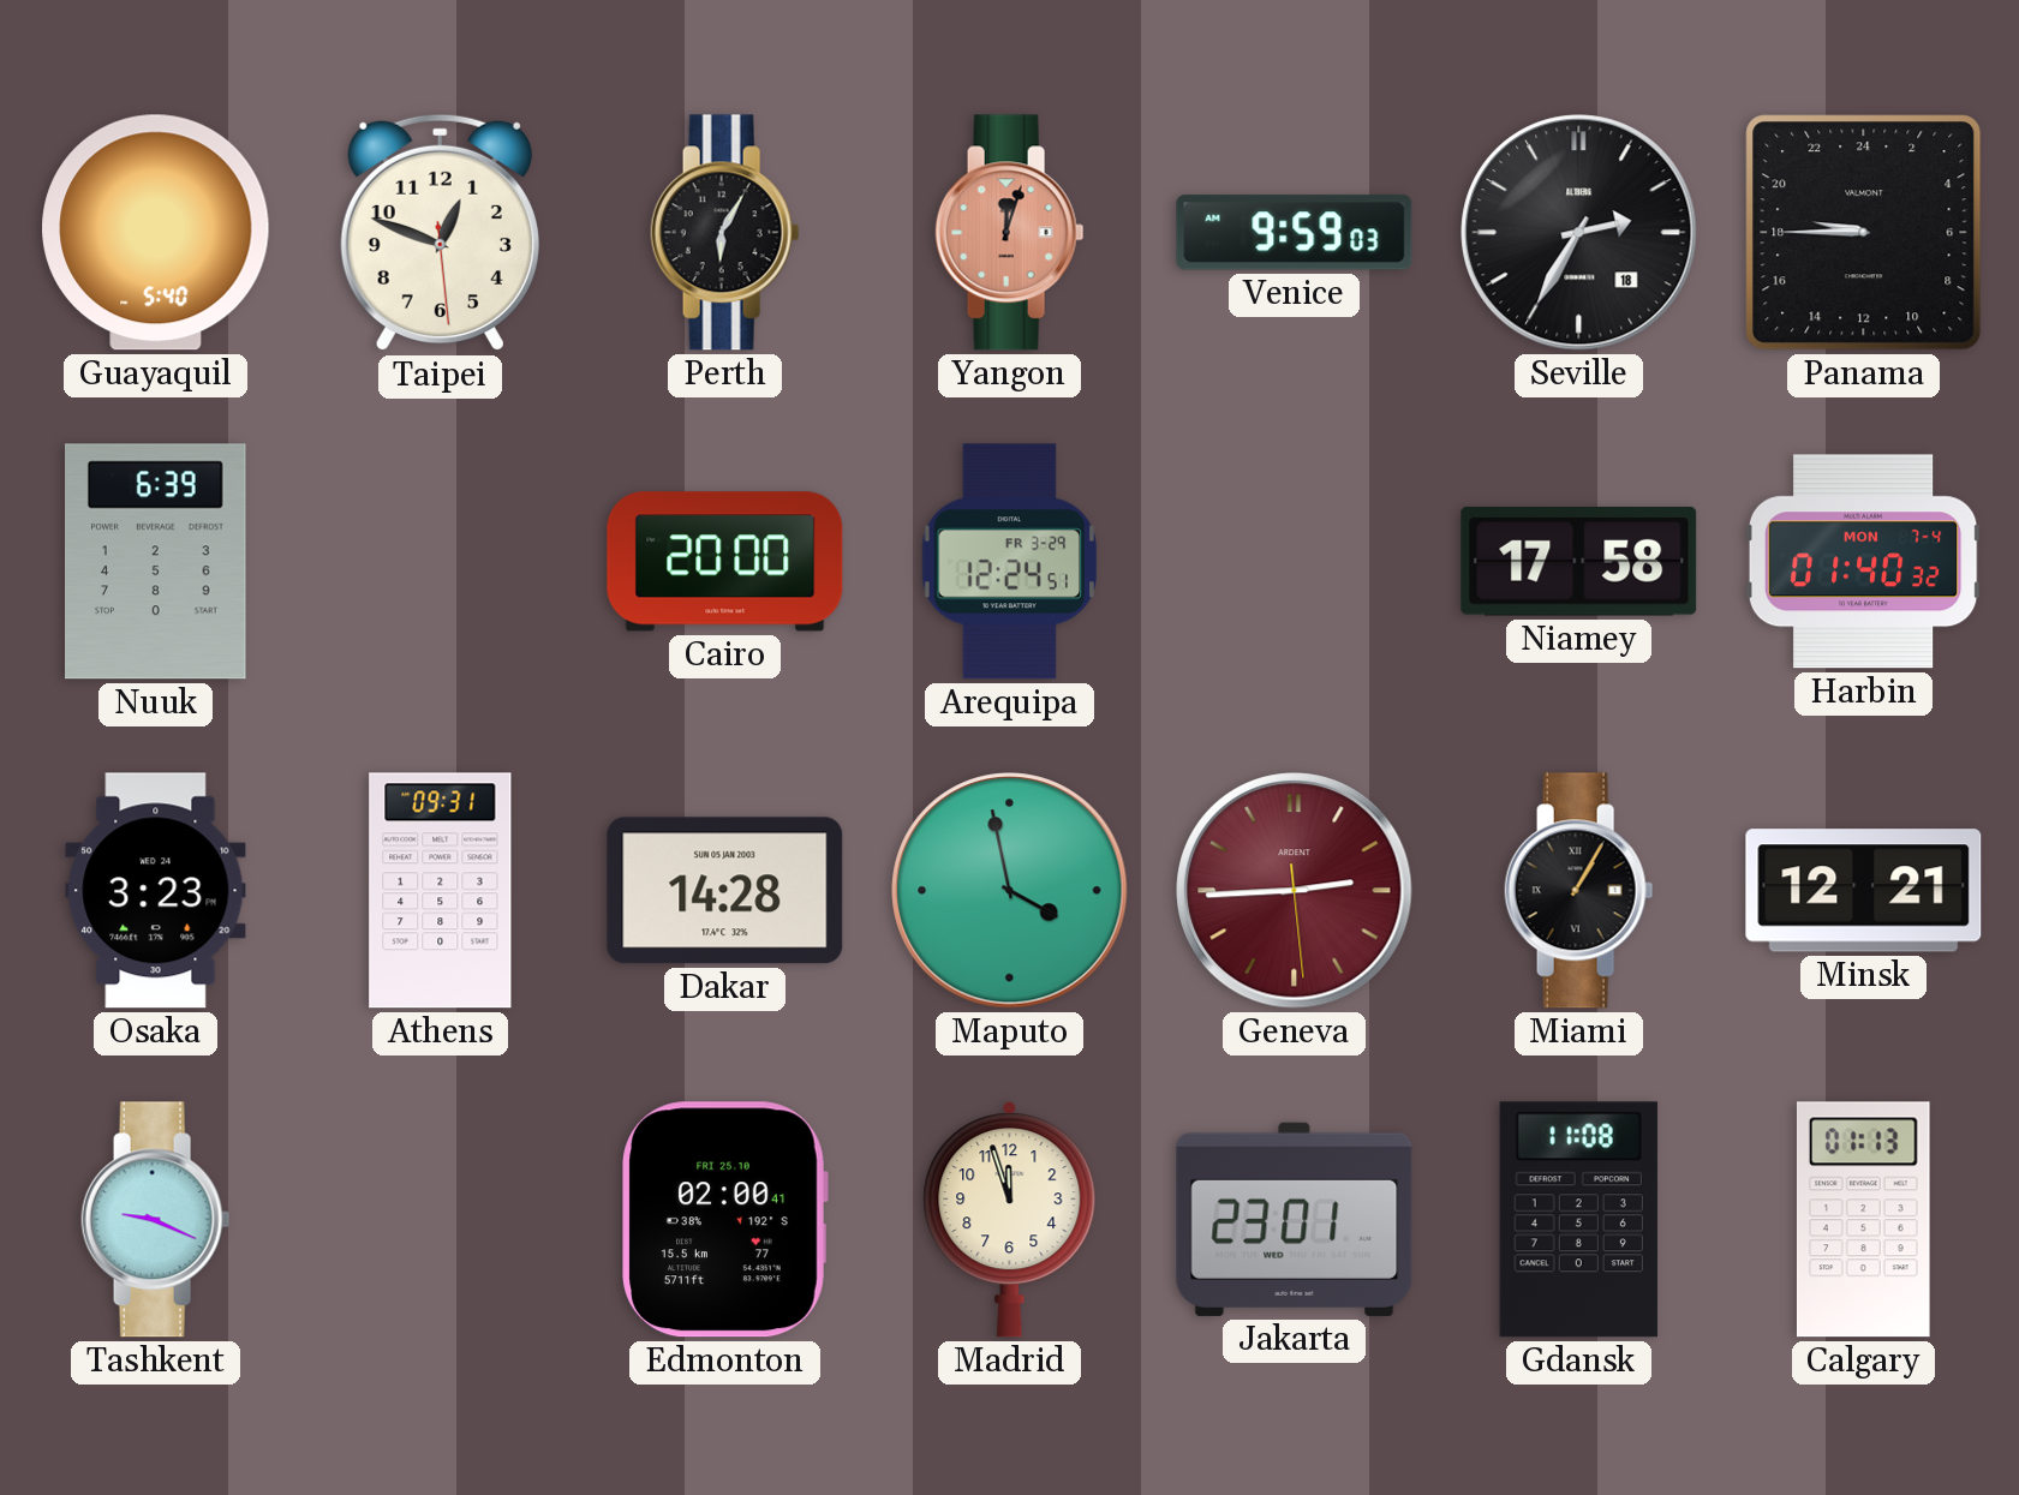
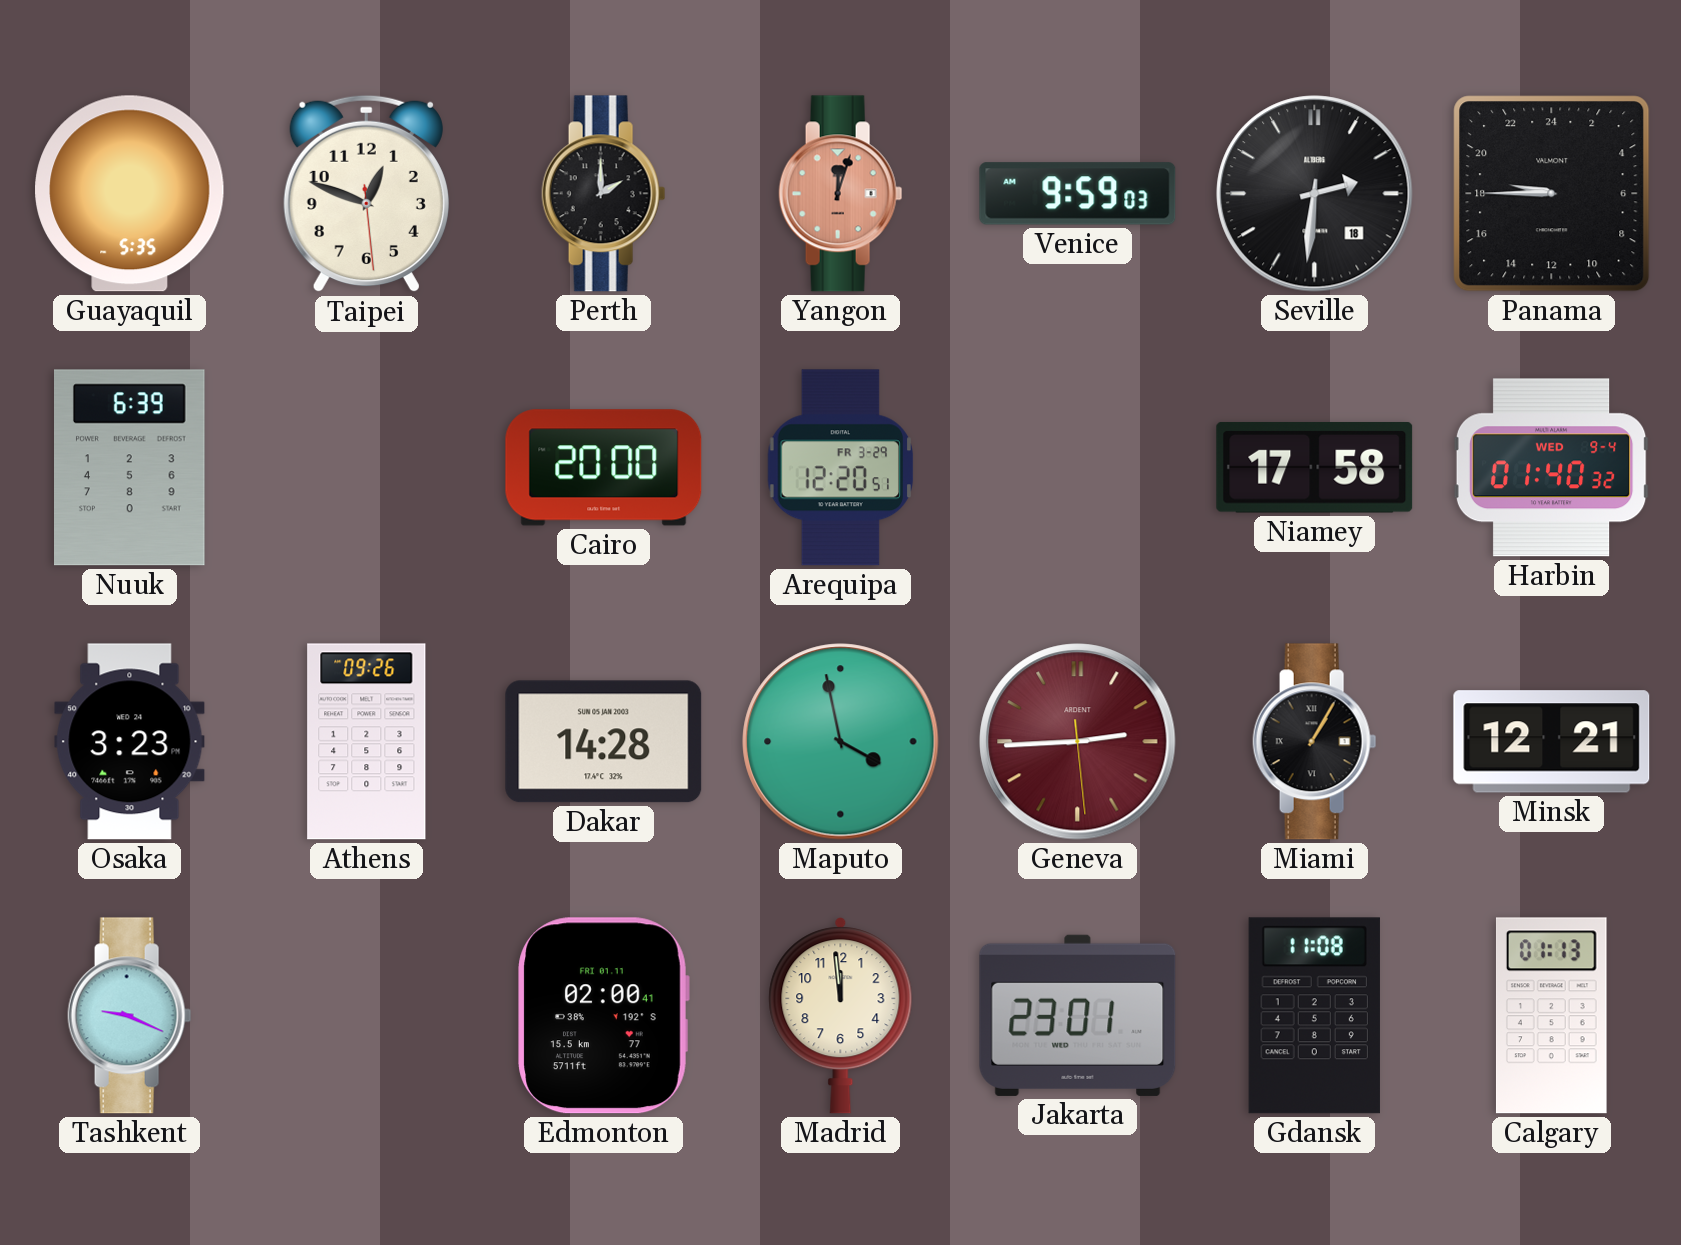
Guayaquil: 5:40 -> 5:35
Perth: 6:05 -> 2:00
Seville: 2:35 -> 2:31
Arequipa: 12:24 -> 12:20
Harbin date: MON 7-4 -> WED 9-4
Athens: 09:31 -> 09:26
Edmonton date: FRI 25.10 -> FRI 01.11
Madrid: 11:57 -> 11:59
